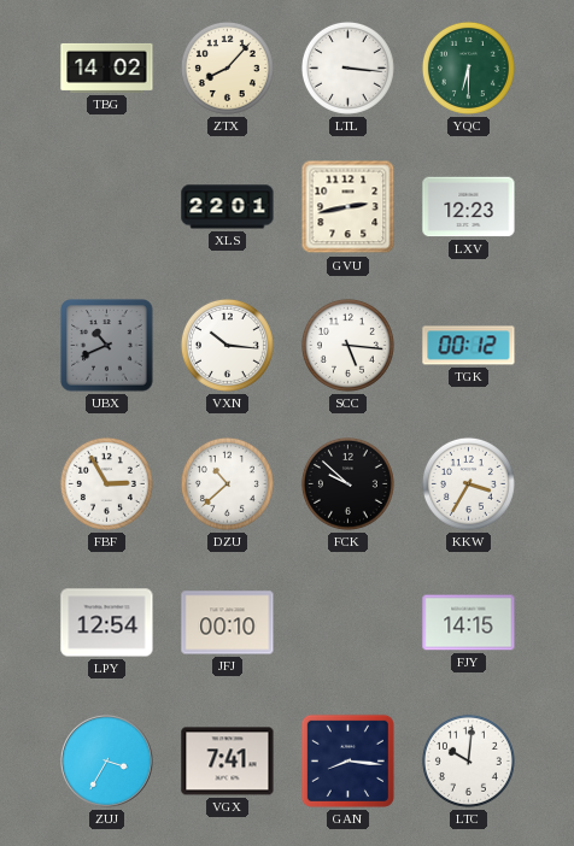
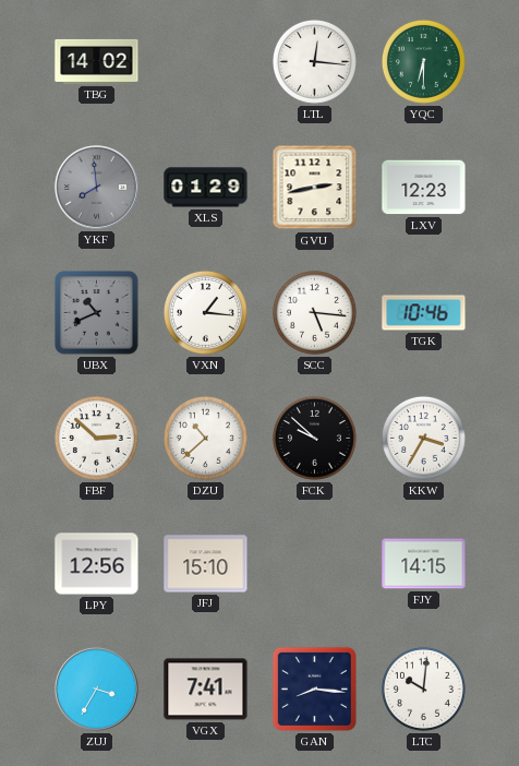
ZTX: 8:07 -> none
LTL: 3:16 -> 12:16
YKF: none -> 7:59
XLS: 22:01 -> 01:29
VXN: 10:16 -> 1:16
TGK: 00:12 -> 10:46
FBF: 2:55 -> 2:52
LPY: 12:54 -> 12:56
JFJ: 00:10 -> 15:10
